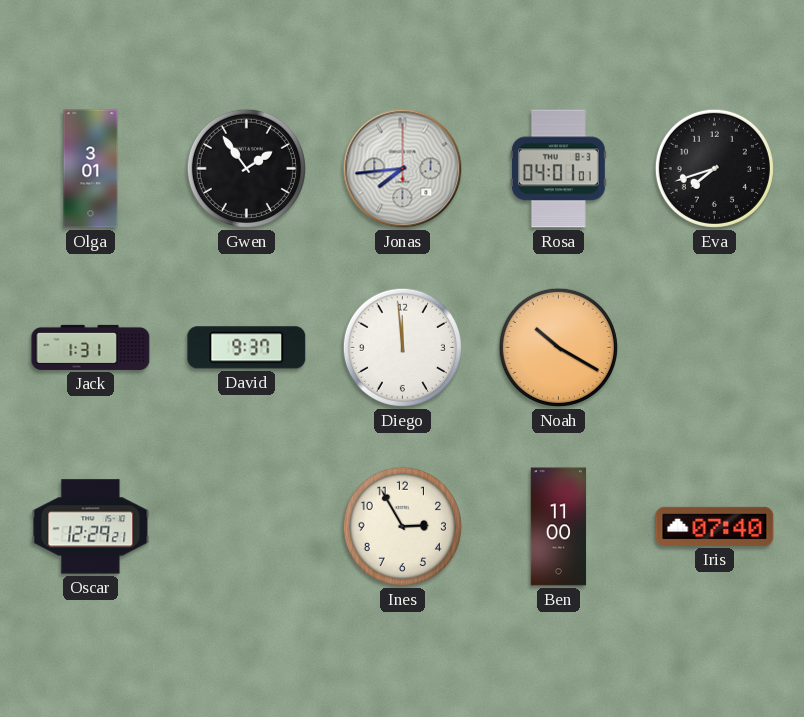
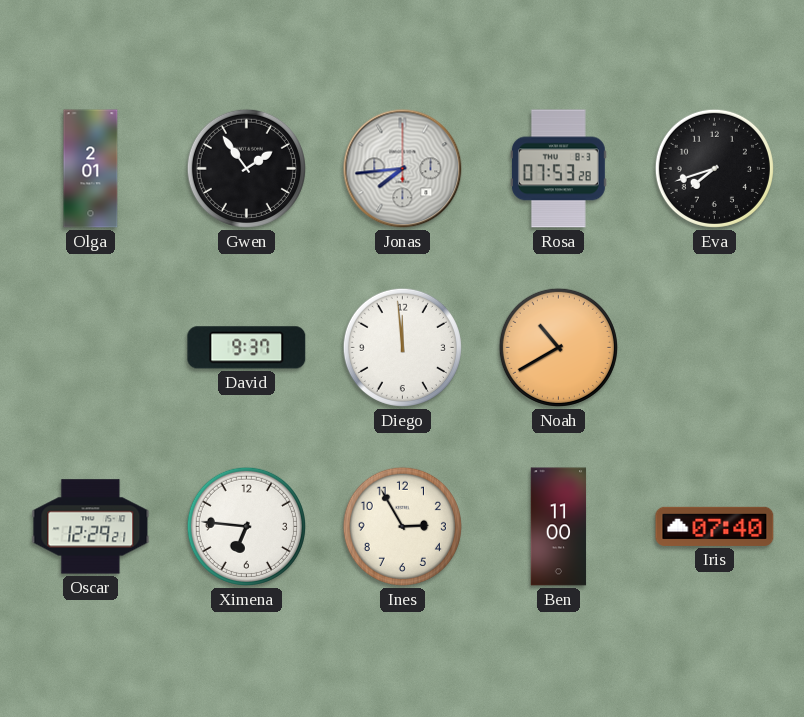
Olga: 3:01 -> 2:01
Rosa: 04:01 -> 07:53
Jack: 1:31 -> none
Noah: 10:20 -> 10:40
Ximena: none -> 6:46
